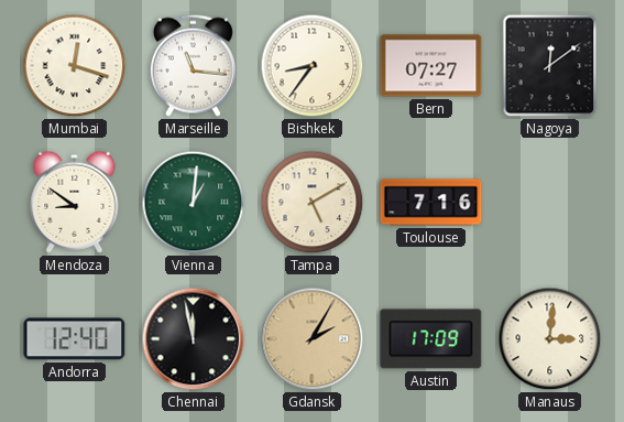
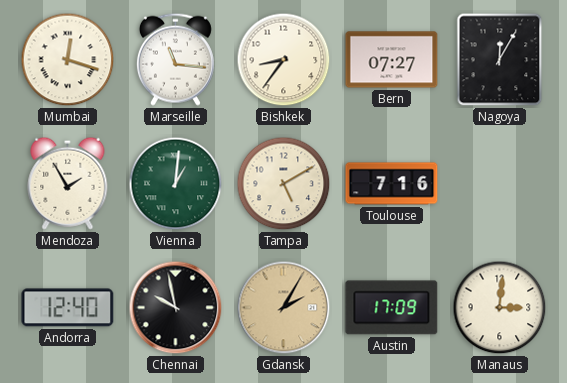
Nagoya: 12:09 -> 12:05
Mendoza: 8:51 -> 1:55
Chennai: 11:58 -> 9:58
